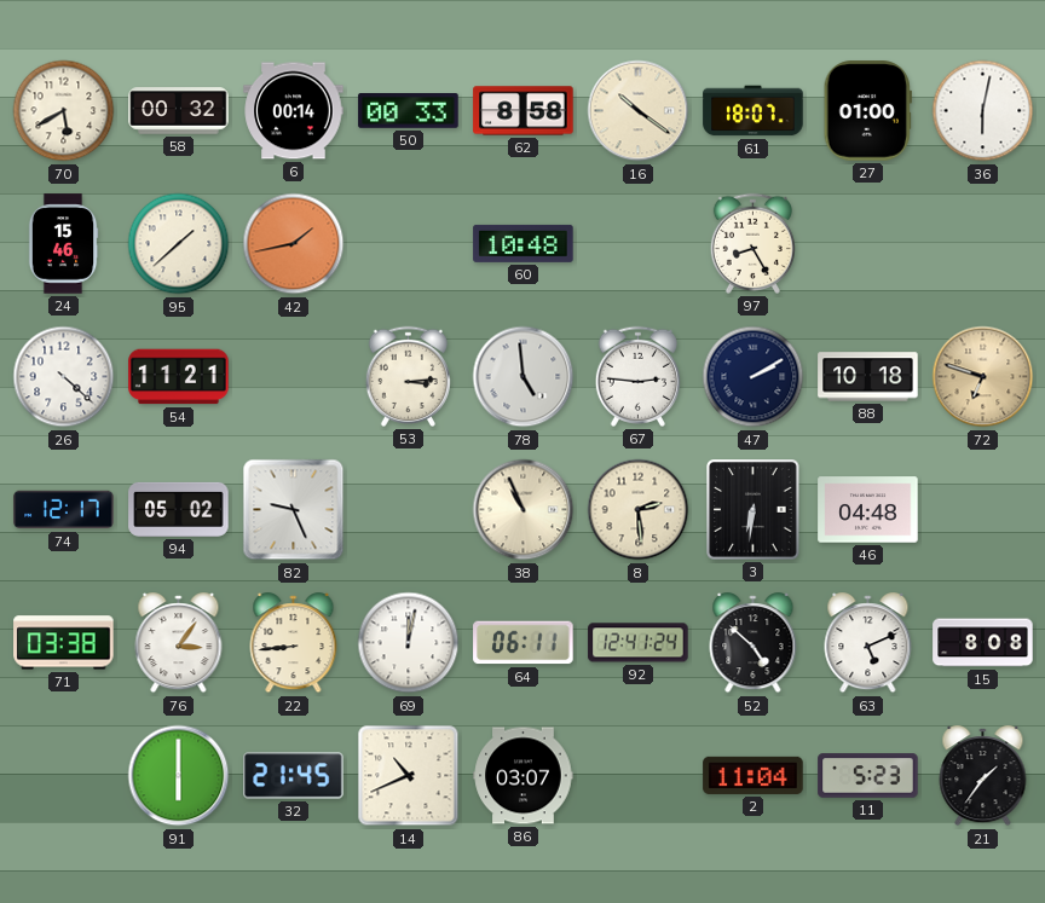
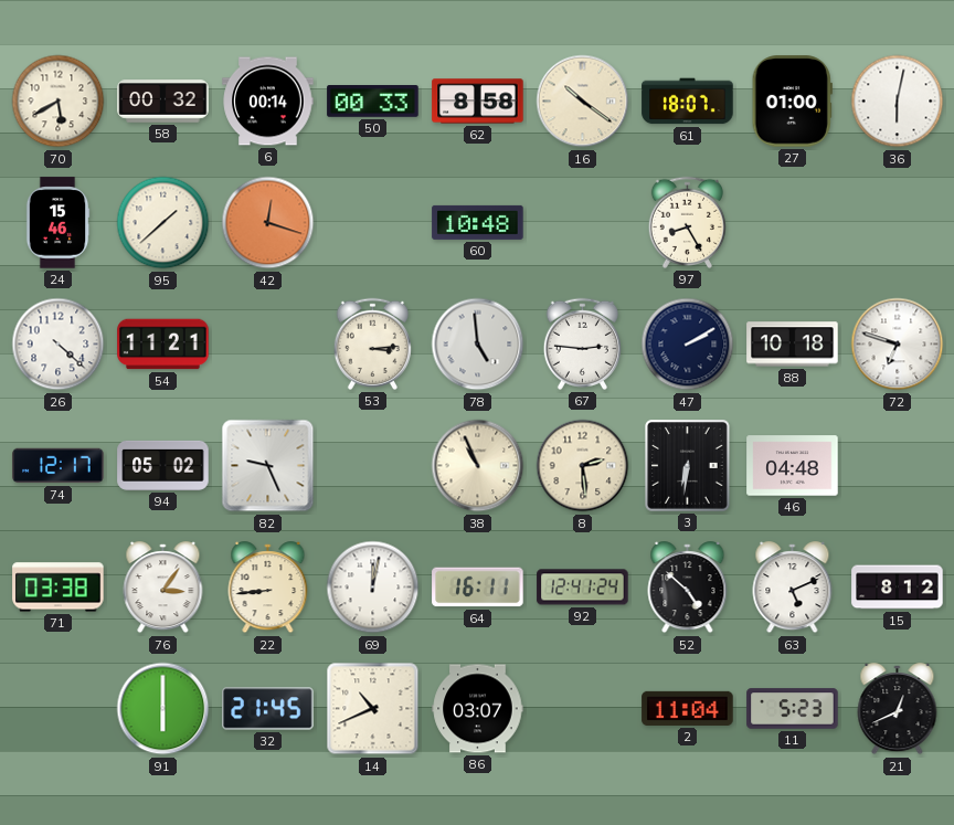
42: 1:43 -> 12:18
72 dial: champagne -> white
64: 06:11 -> 16:11
15: 8:08 -> 8:12
21: 1:36 -> 12:41
